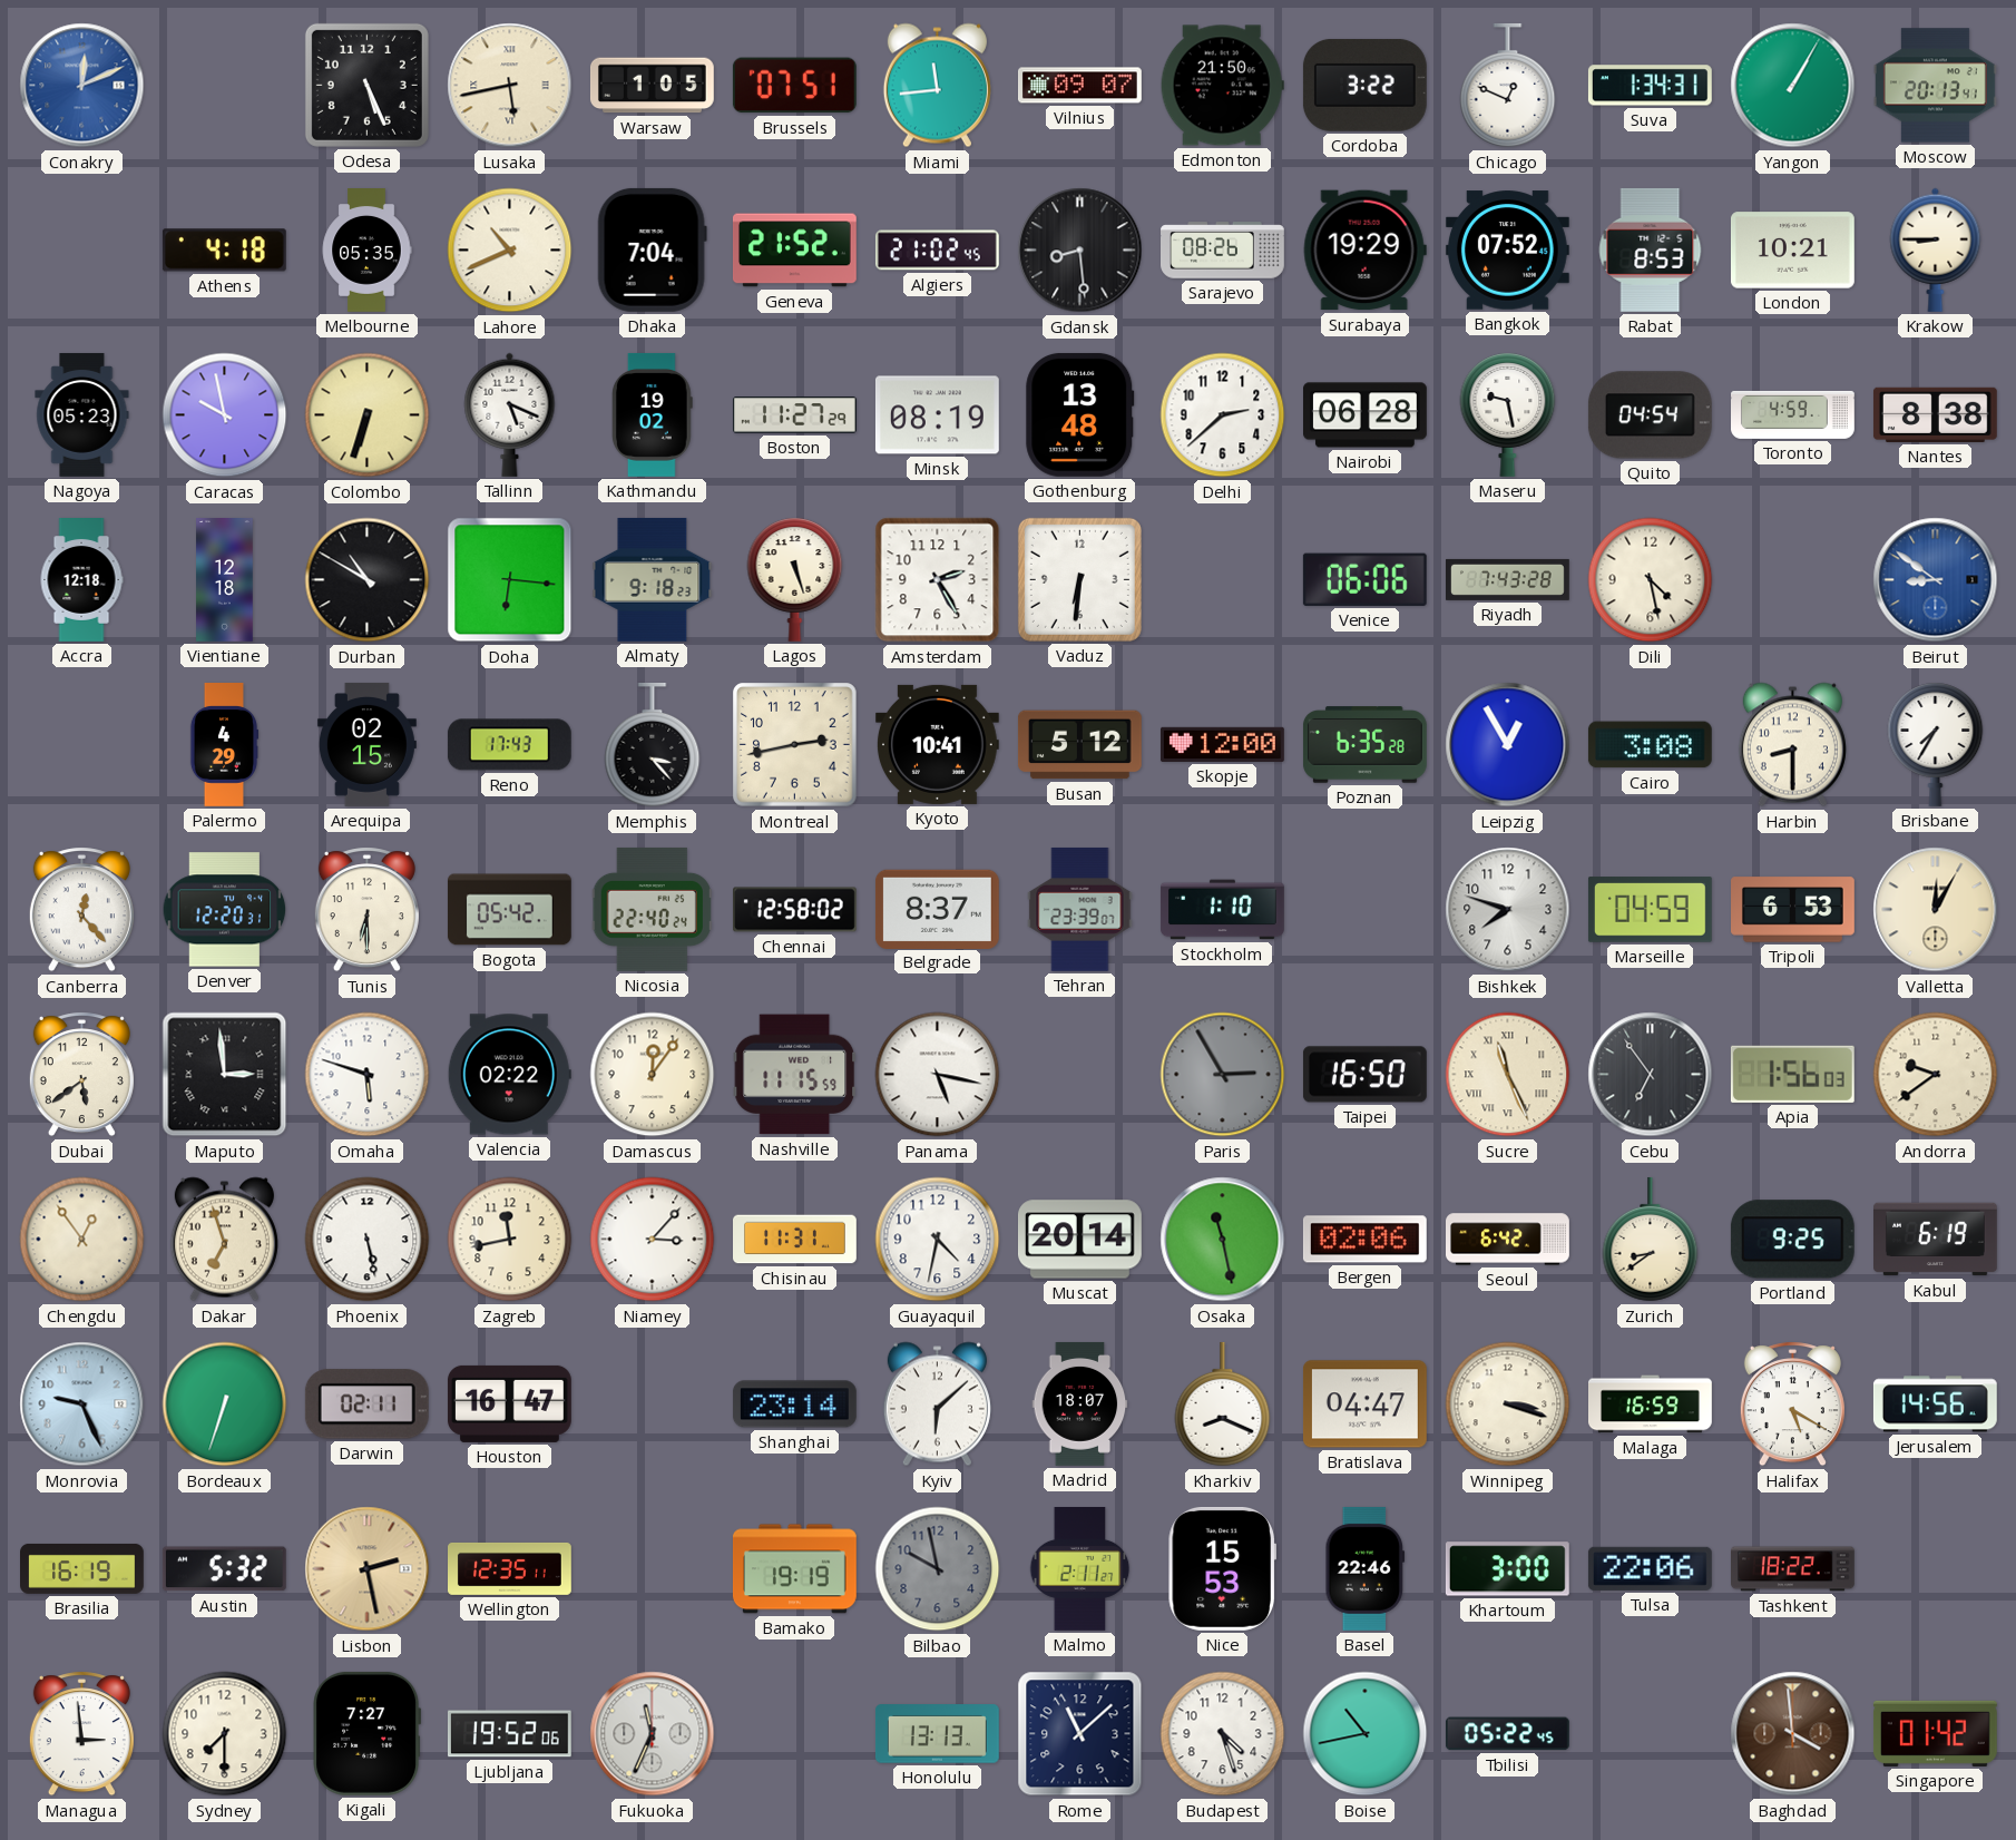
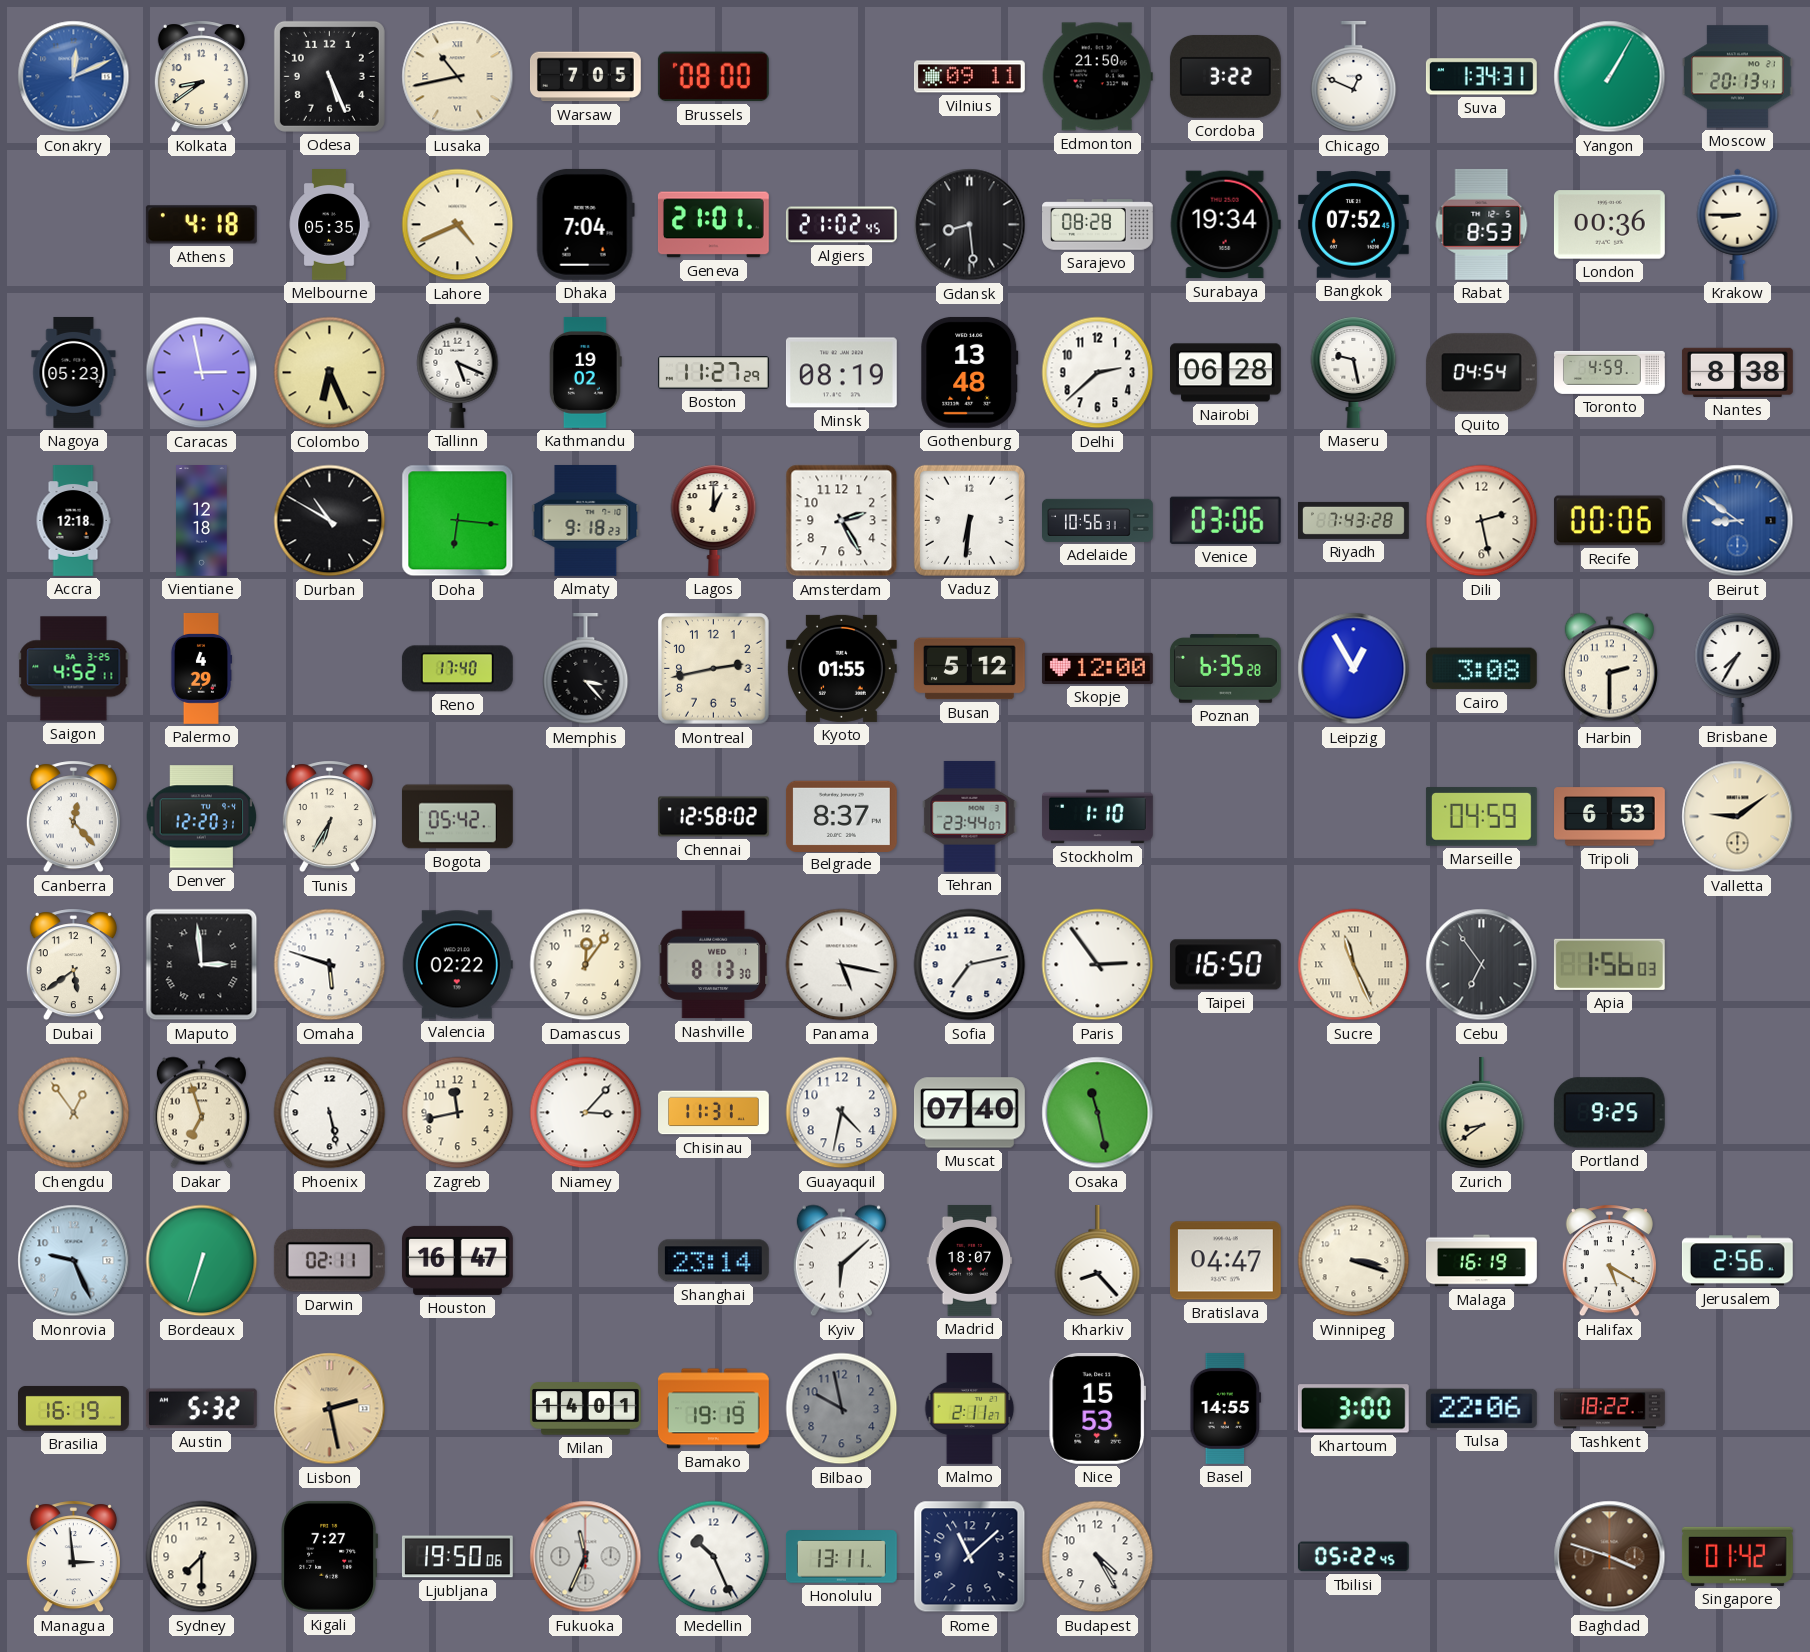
Kolkata: none -> 8:39
Lusaka: 5:43 -> 10:43
Warsaw: 1:05 -> 7:05
Brussels: 07:51 -> 08:00
Miami: 11:44 -> none
Vilnius: 09:07 -> 09:11
Lahore: 10:41 -> 4:41
Geneva: 21:52 -> 21:01
Sarajevo: 08:26 -> 08:28
Surabaya: 19:29 -> 19:34
London: 10:21 -> 00:36
Caracas: 9:58 -> 2:58
Colombo: 6:33 -> 6:26
Lagos: 5:27 -> 1:00
Adelaide: none -> 10:56
Venice: 06:06 -> 03:06
Dili: 4:28 -> 2:28
Recife: none -> 00:06
Saigon: none -> 4:52
Arequipa: 02:15 -> none
Reno: 17:43 -> 17:40
Kyoto: 10:41 -> 01:55
Harbin: 8:30 -> 2:30
Tunis: 6:30 -> 6:35
Nicosia: 22:40 -> none
Tehran: 23:39 -> 23:44
Bishkek: 7:48 -> none
Valletta: 12:05 -> 9:09
Nashville: 11:15 -> 8:13
Sofia: none -> 7:13
Paris: 2:55 -> 2:54
Paris dial: grey -> white
Andorra: 9:39 -> none
Muscat: 20:14 -> 07:40
Bergen: 02:06 -> none
Seoul: 6:42 -> none
Kabul: 6:19 -> none
Kharkiv: 8:19 -> 8:23
Malaga: 16:59 -> 16:19
Jerusalem: 14:56 -> 2:56
Wellington: 12:35 -> none
Milan: none -> 14:01
Basel: 22:46 -> 14:55
Ljubljana: 19:52 -> 19:50
Medellin: none -> 10:26
Honolulu: 13:13 -> 13:11
Budapest: 4:27 -> 4:25
Boise: 10:43 -> none
Baghdad: 3:59 -> 3:48
